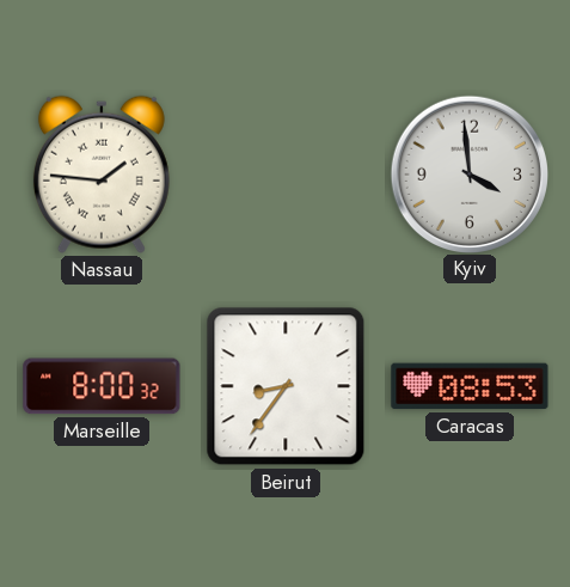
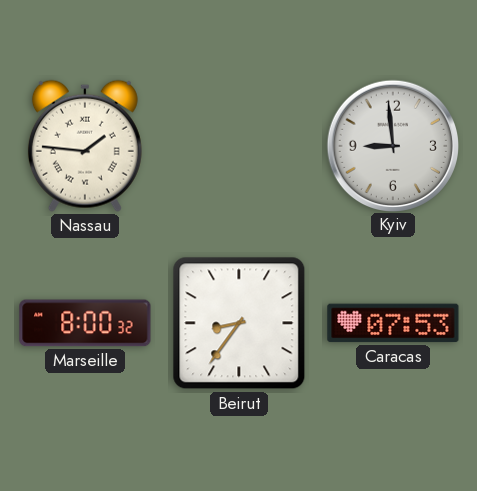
Kyiv: 3:59 -> 8:59
Caracas: 08:53 -> 07:53
